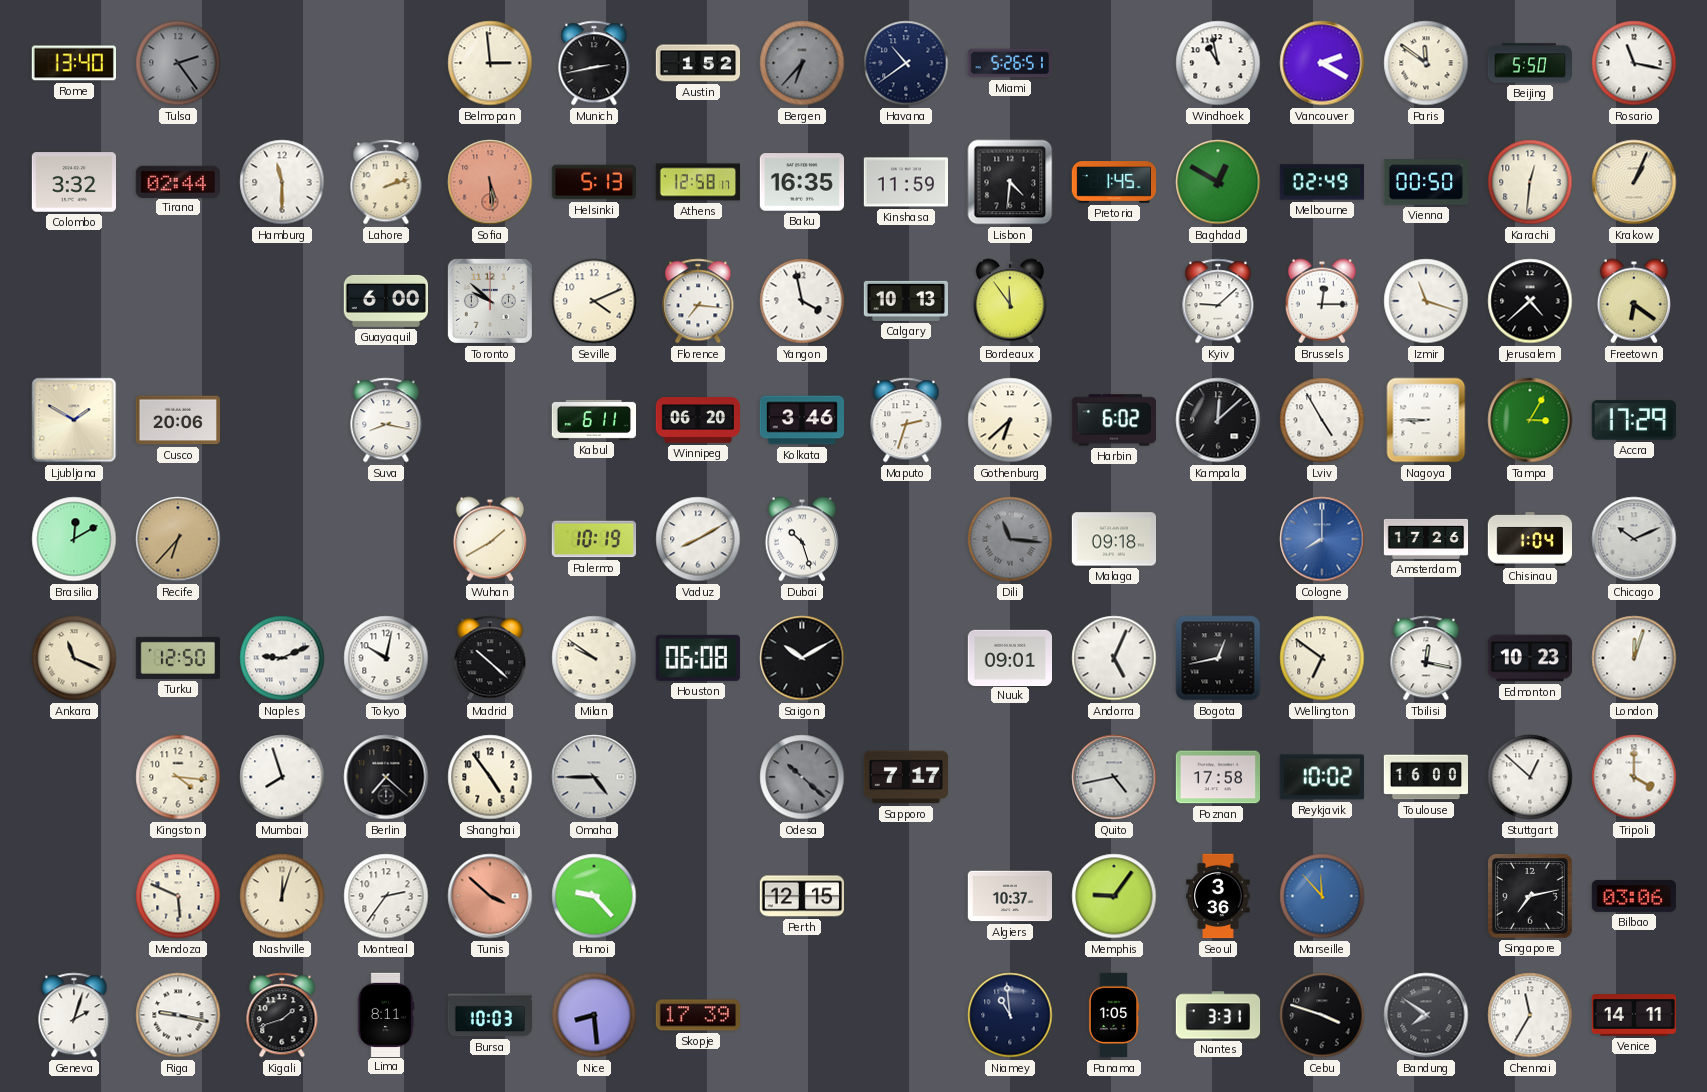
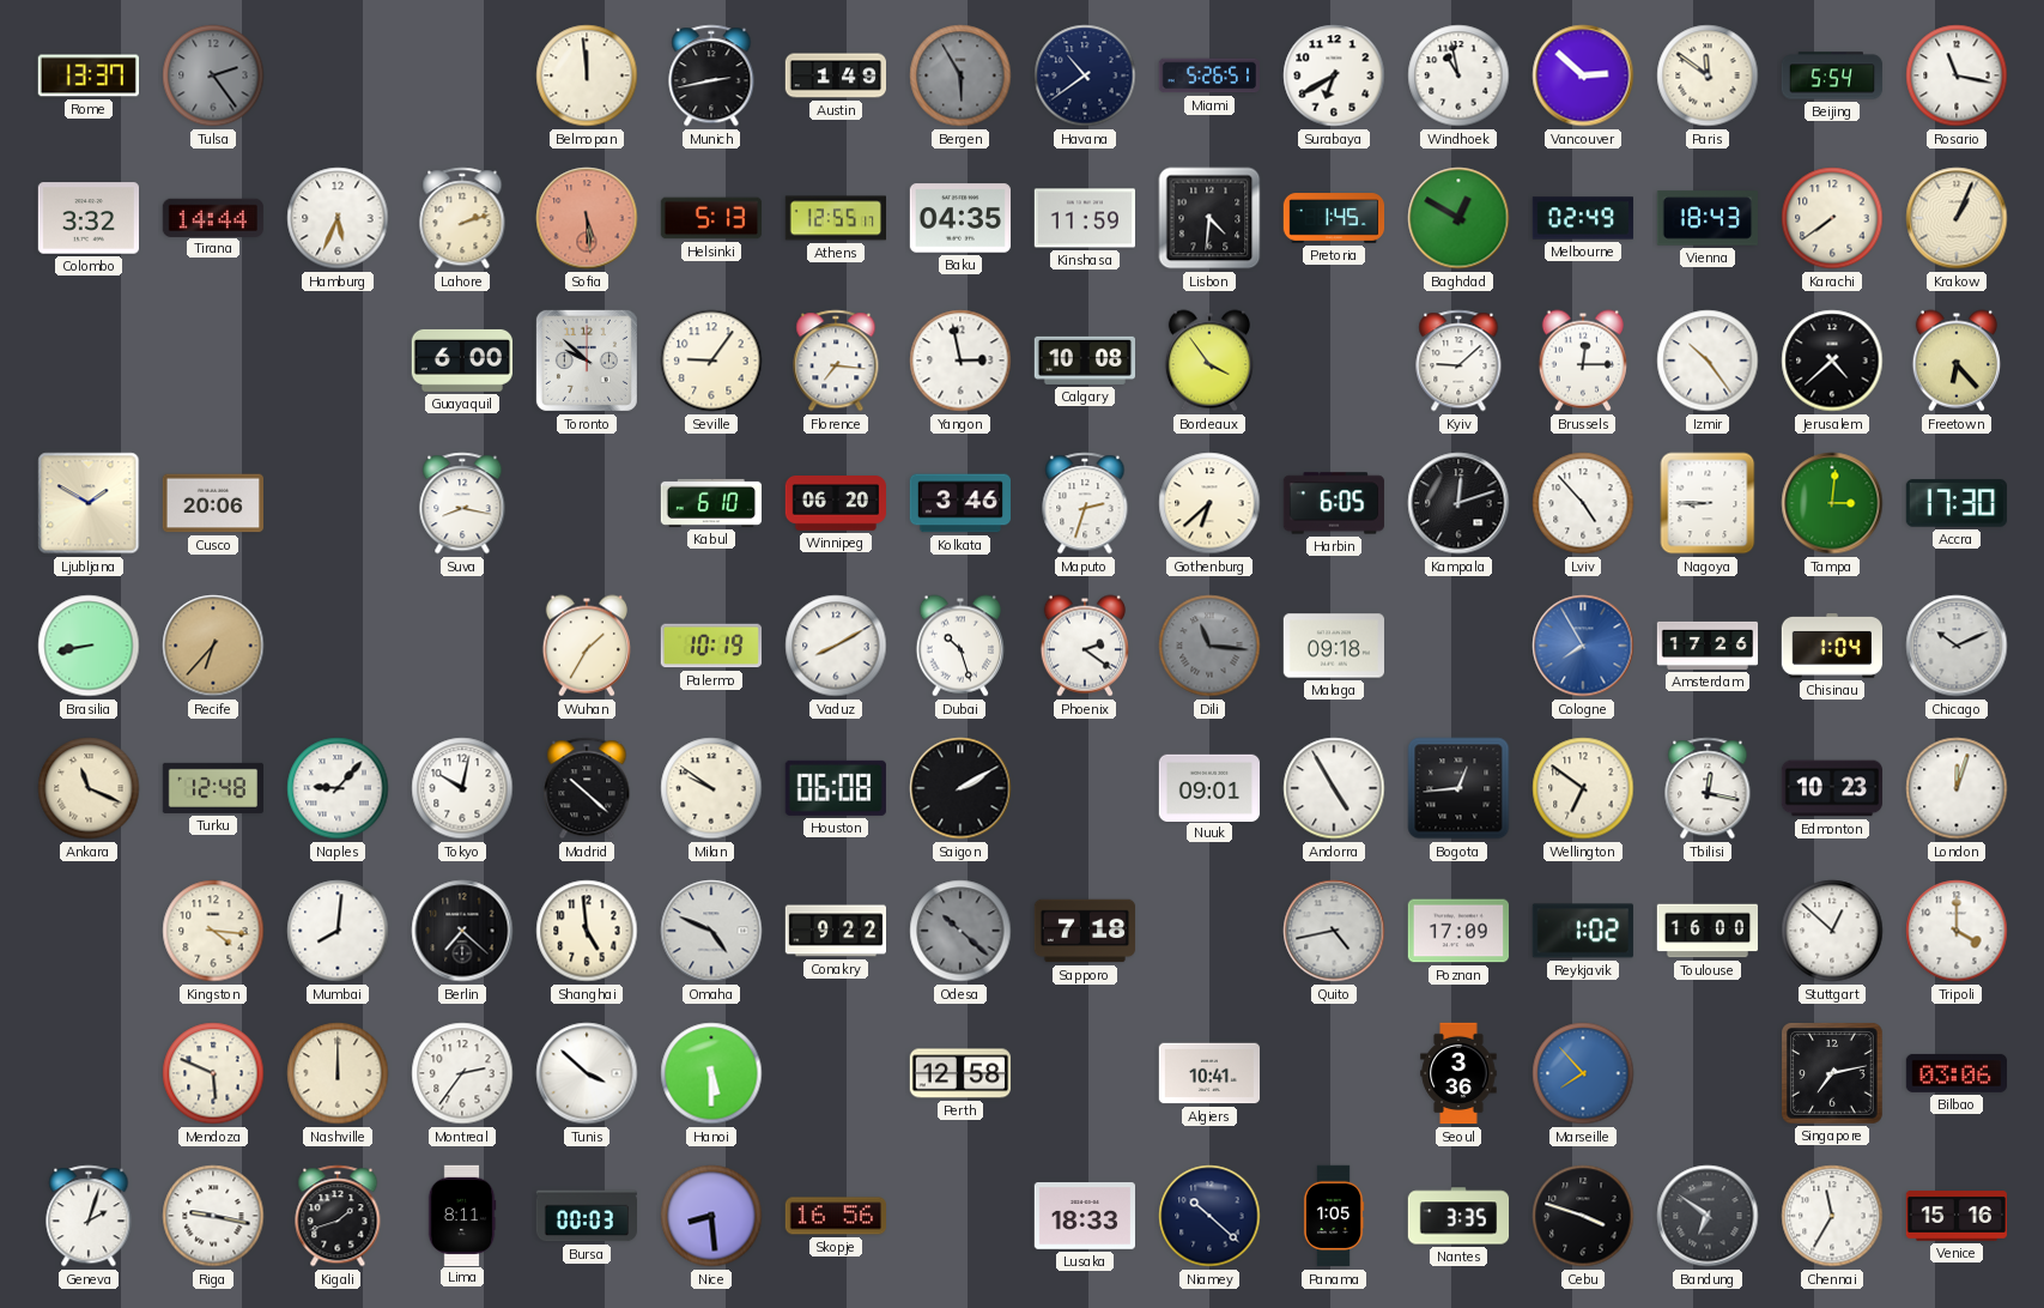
Rome: 13:40 -> 13:37
Belmopan: 2:59 -> 11:59
Austin: 1:52 -> 1:49
Bergen: 6:37 -> 5:55
Surabaya: none -> 6:40
Vancouver: 2:20 -> 2:52
Beijing: 5:50 -> 5:54
Tirana: 02:44 -> 14:44
Hamburg: 11:30 -> 5:34
Athens: 12:58 -> 12:55
Baku: 16:35 -> 04:35
Vienna: 00:50 -> 18:43
Karachi: 12:31 -> 7:39
Seville: 4:11 -> 9:06
Yangon: 3:58 -> 2:58
Calgary: 10:13 -> 10:08
Bordeaux: 11:54 -> 3:54
Izmir: 11:18 -> 10:24
Freetown: 6:21 -> 6:23
Kabul: 6:11 -> 6:10
Harbin: 6:02 -> 6:05
Kampala: 12:08 -> 12:12
Lviv: 4:55 -> 4:53
Tampa: 3:05 -> 3:01
Accra: 17:29 -> 17:30
Brasilia: 12:10 -> 8:43
Wuhan: 1:40 -> 1:35
Phoenix: none -> 2:21
Cologne: 8:00 -> 7:55
Turku: 12:50 -> 12:48
Naples: 9:11 -> 9:07
Saigon: 10:10 -> 2:10
Andorra: 5:04 -> 4:55
Bogota: 12:43 -> 12:44
Mumbai: 7:57 -> 8:01
Shanghai: 4:54 -> 4:59
Omaha: 4:45 -> 4:49
Conakry: none -> 9:22
Sapporo: 7:17 -> 7:18
Poznan: 17:58 -> 17:09
Reykjavik: 10:02 -> 1:02
Nashville: 12:03 -> 12:00
Tunis dial: salmon -> white
Hanoi: 9:23 -> 5:30
Perth: 12:15 -> 12:58
Algiers: 10:37 -> 10:41
Memphis: 9:06 -> none
Marseille: 11:53 -> 7:53
Bursa: 10:03 -> 00:03
Skopje: 17:39 -> 16:56
Lusaka: none -> 18:33
Niamey: 10:59 -> 10:22
Nantes: 3:31 -> 3:35
Bandung: 7:51 -> 6:51
Venice: 14:11 -> 15:16
